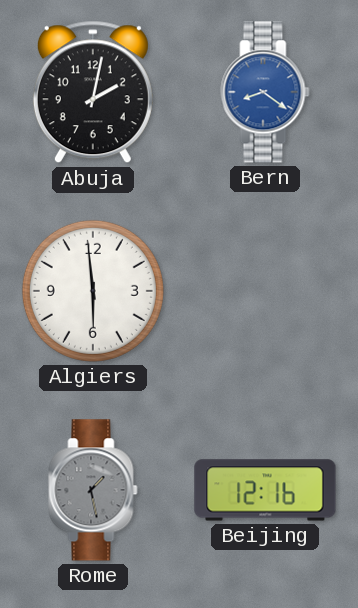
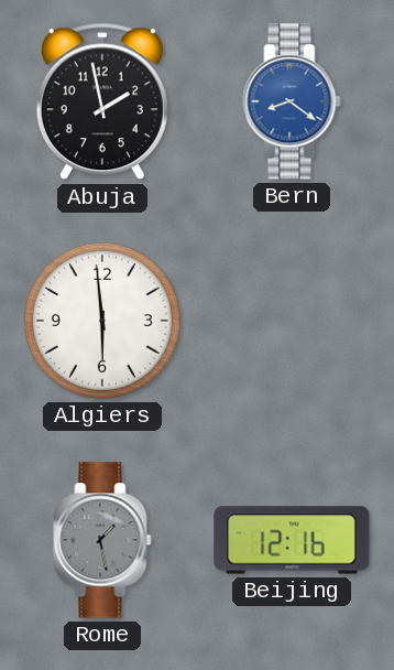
Abuja: 2:02 -> 1:58
